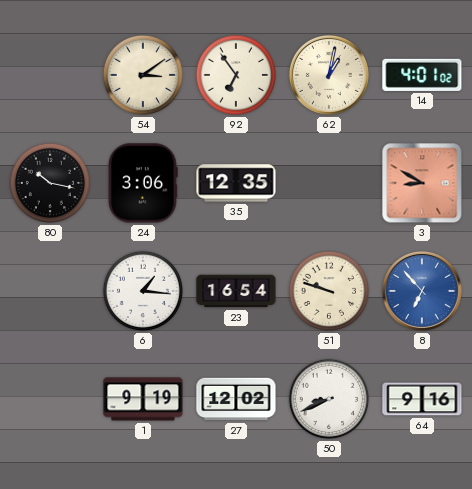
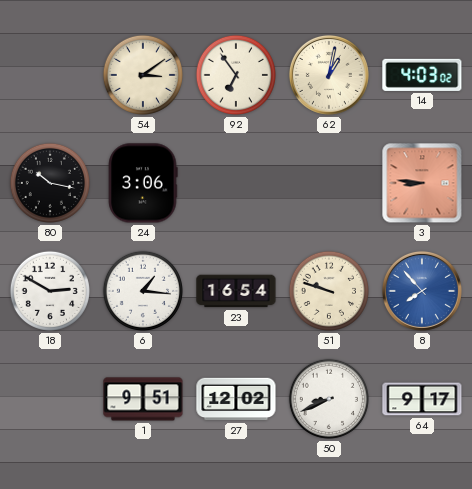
14: 4:01 -> 4:03
35: 12:35 -> none
3: 8:50 -> 8:46
18: none -> 2:50
8: 6:53 -> 7:53
1: 9:19 -> 9:51
64: 9:16 -> 9:17
